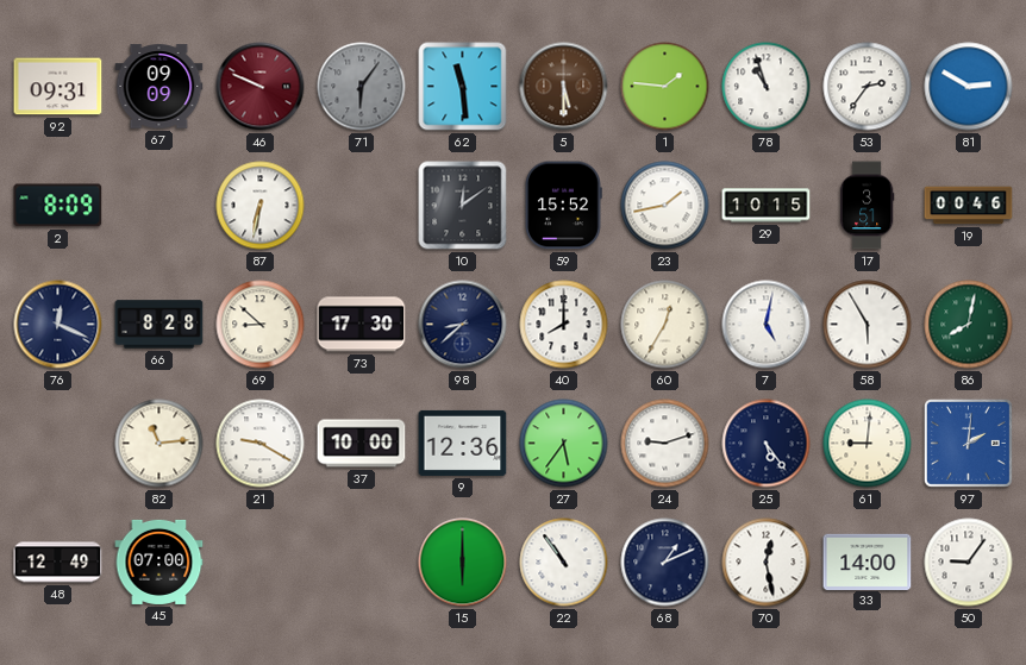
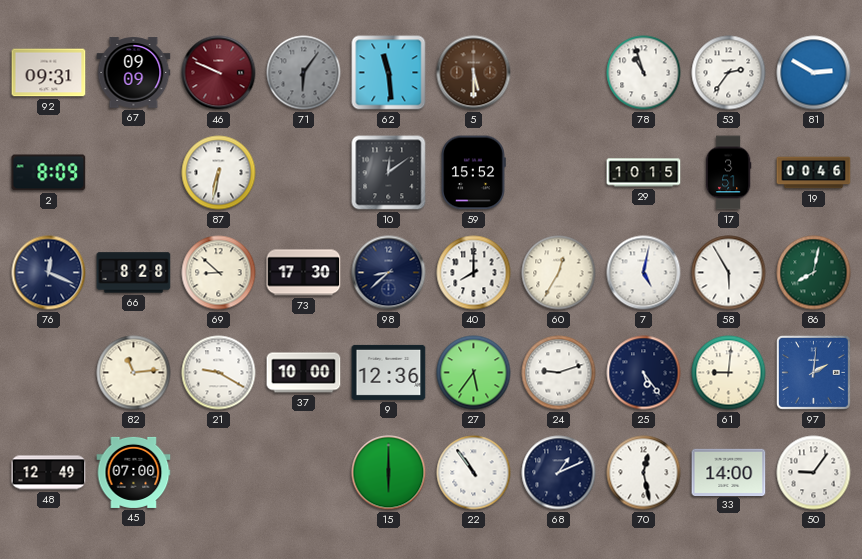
1: 1:46 -> none
23: 1:43 -> none
